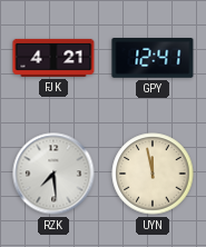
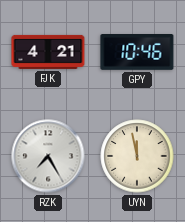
GPY: 12:41 -> 10:46
RZK: 7:29 -> 7:25
